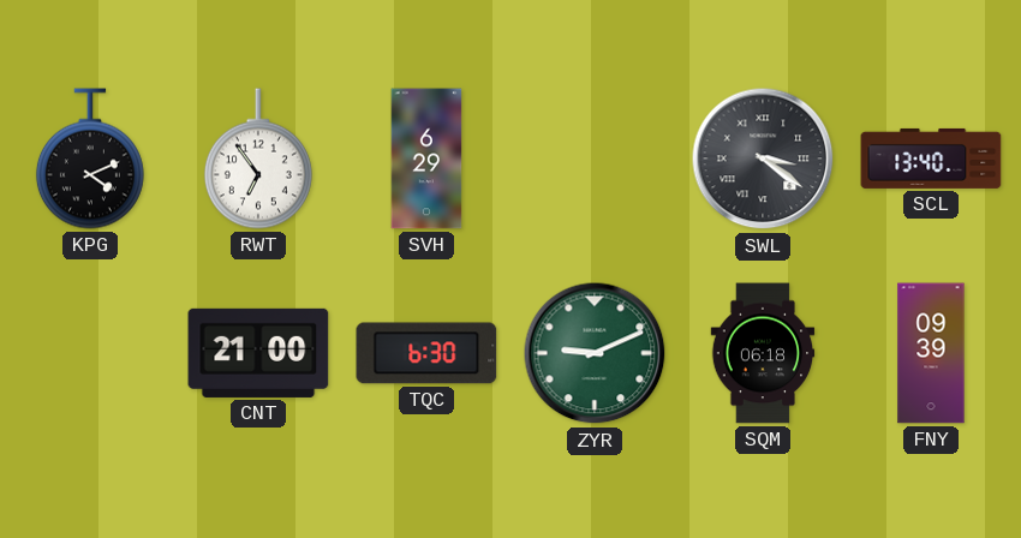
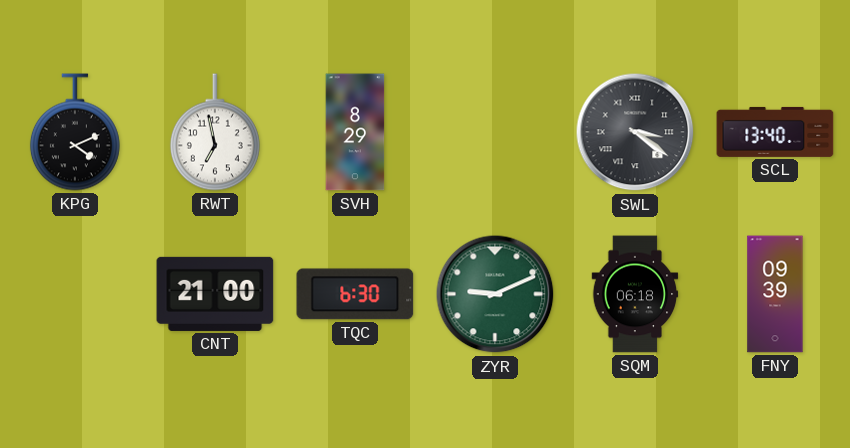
RWT: 6:54 -> 6:58
SVH: 6:29 -> 8:29
